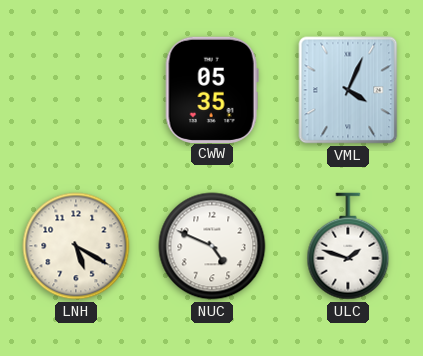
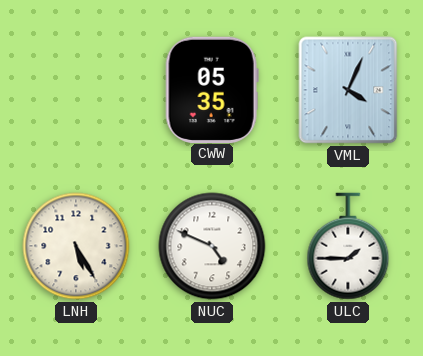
LNH: 5:20 -> 5:25
ULC: 1:48 -> 1:45
